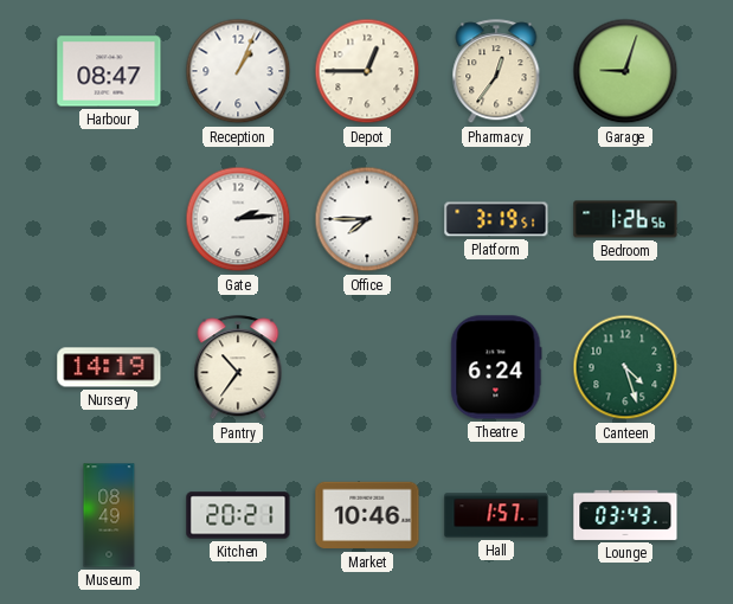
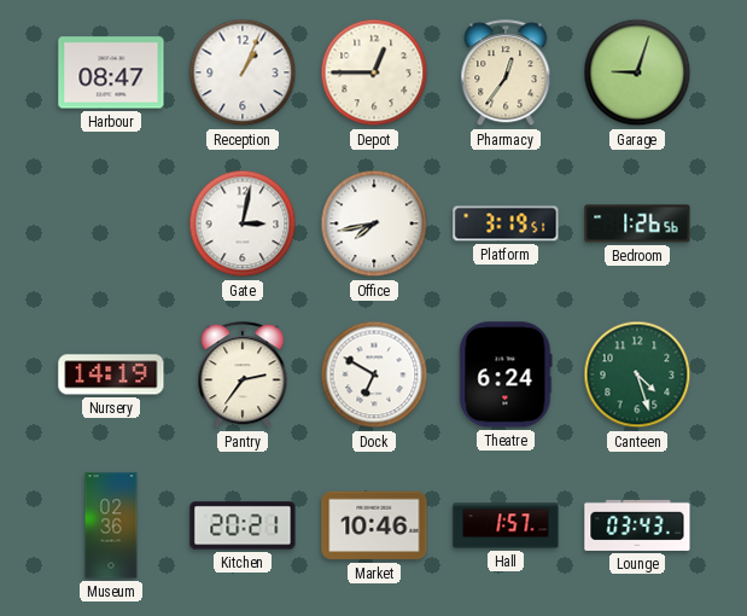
Gate: 2:14 -> 3:02
Office: 7:45 -> 7:43
Pantry: 10:36 -> 2:36
Dock: none -> 6:50
Museum: 08:49 -> 02:36
